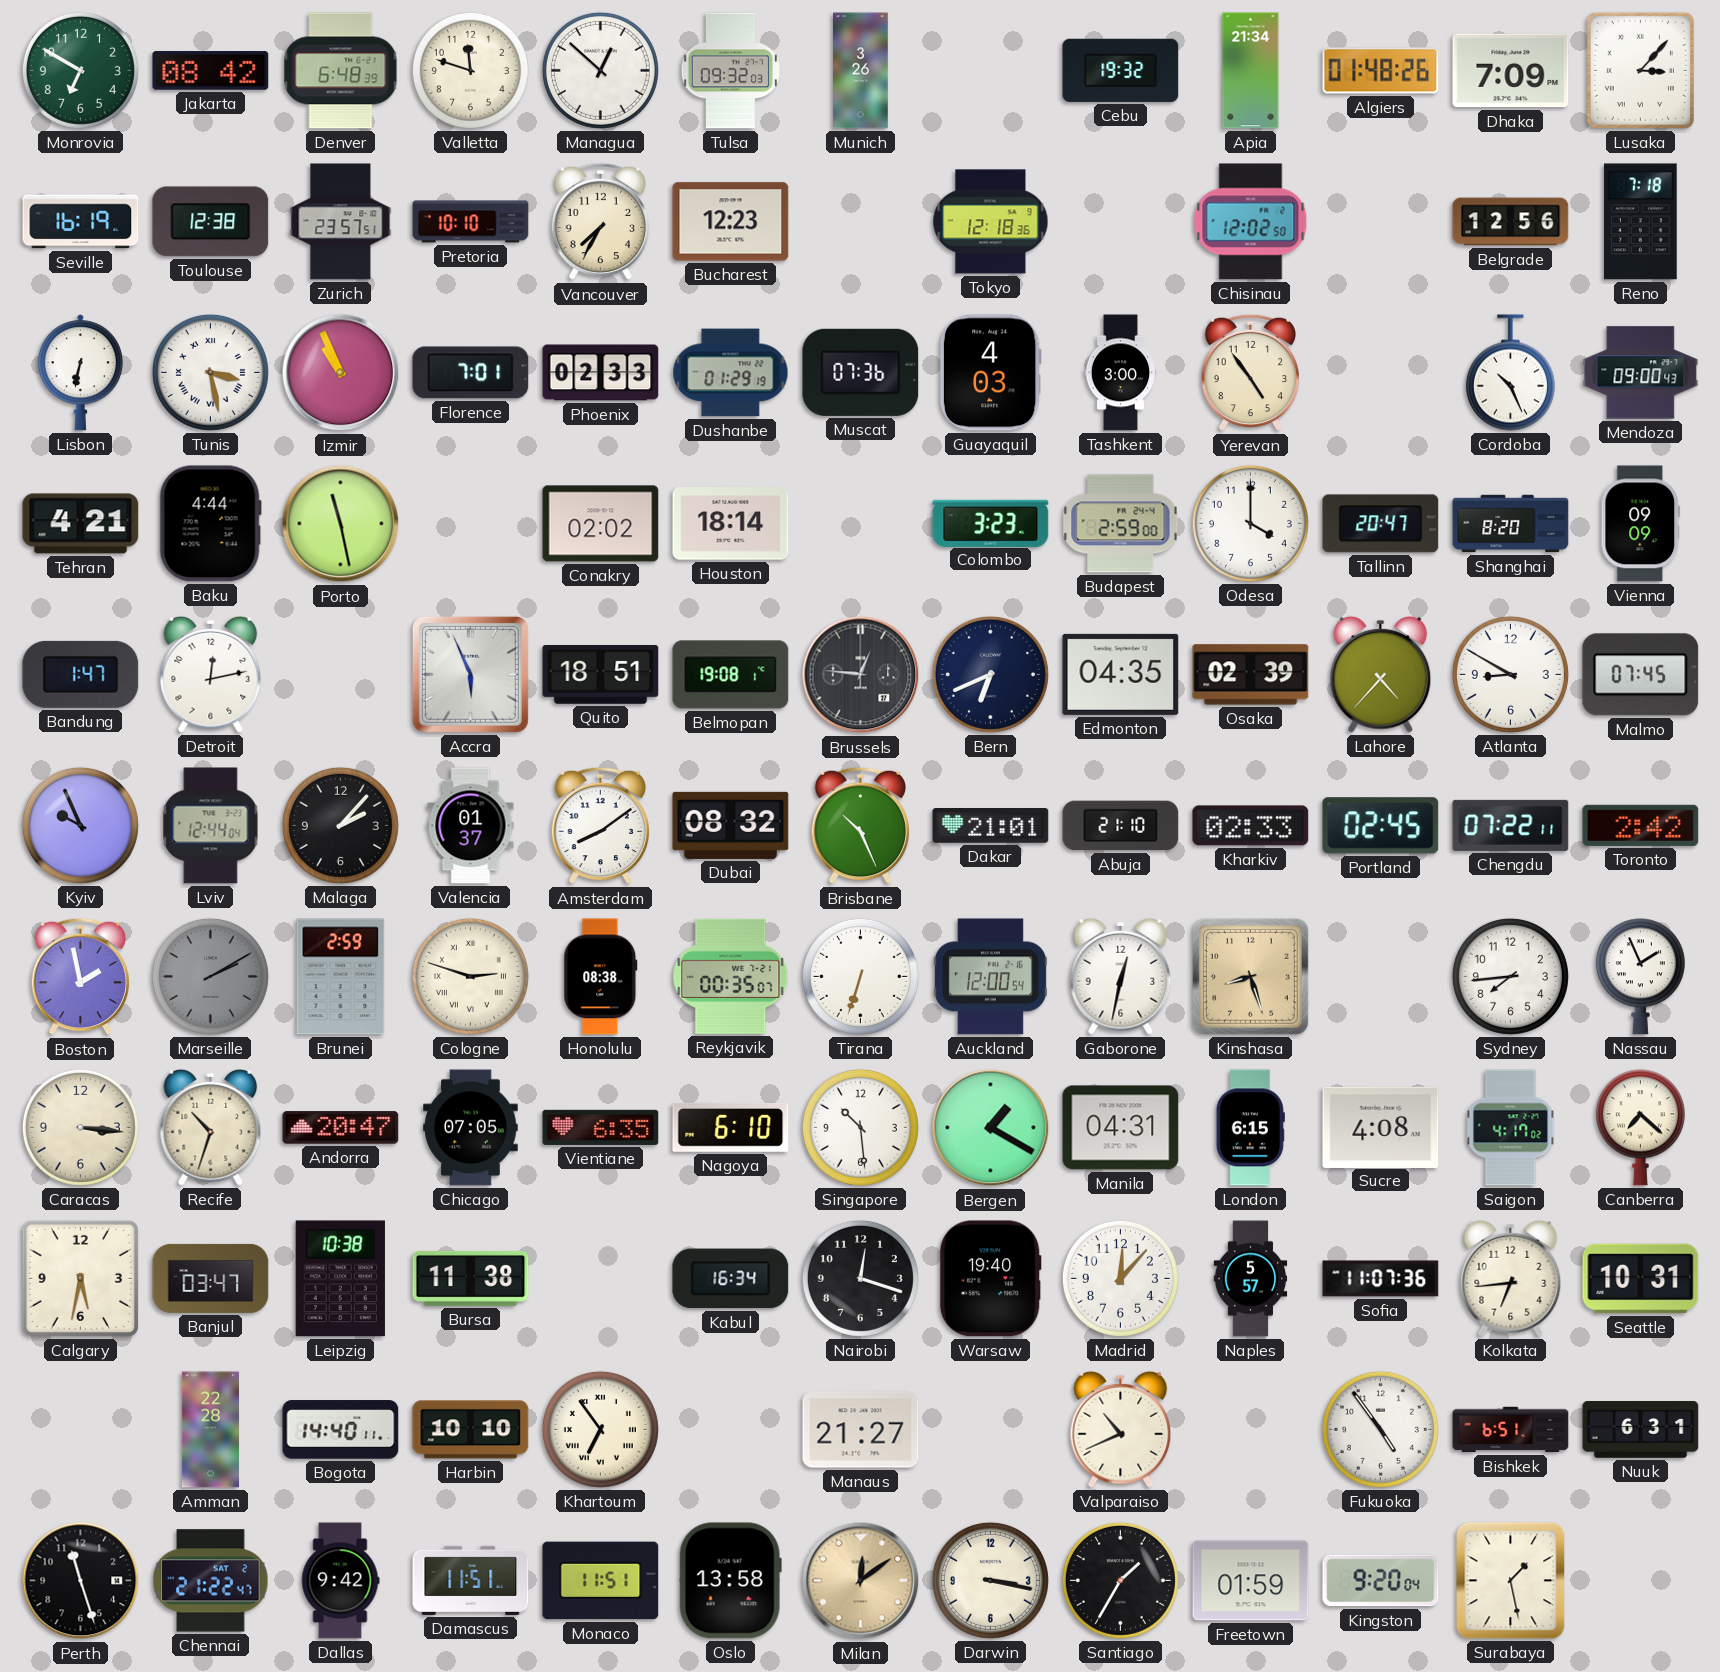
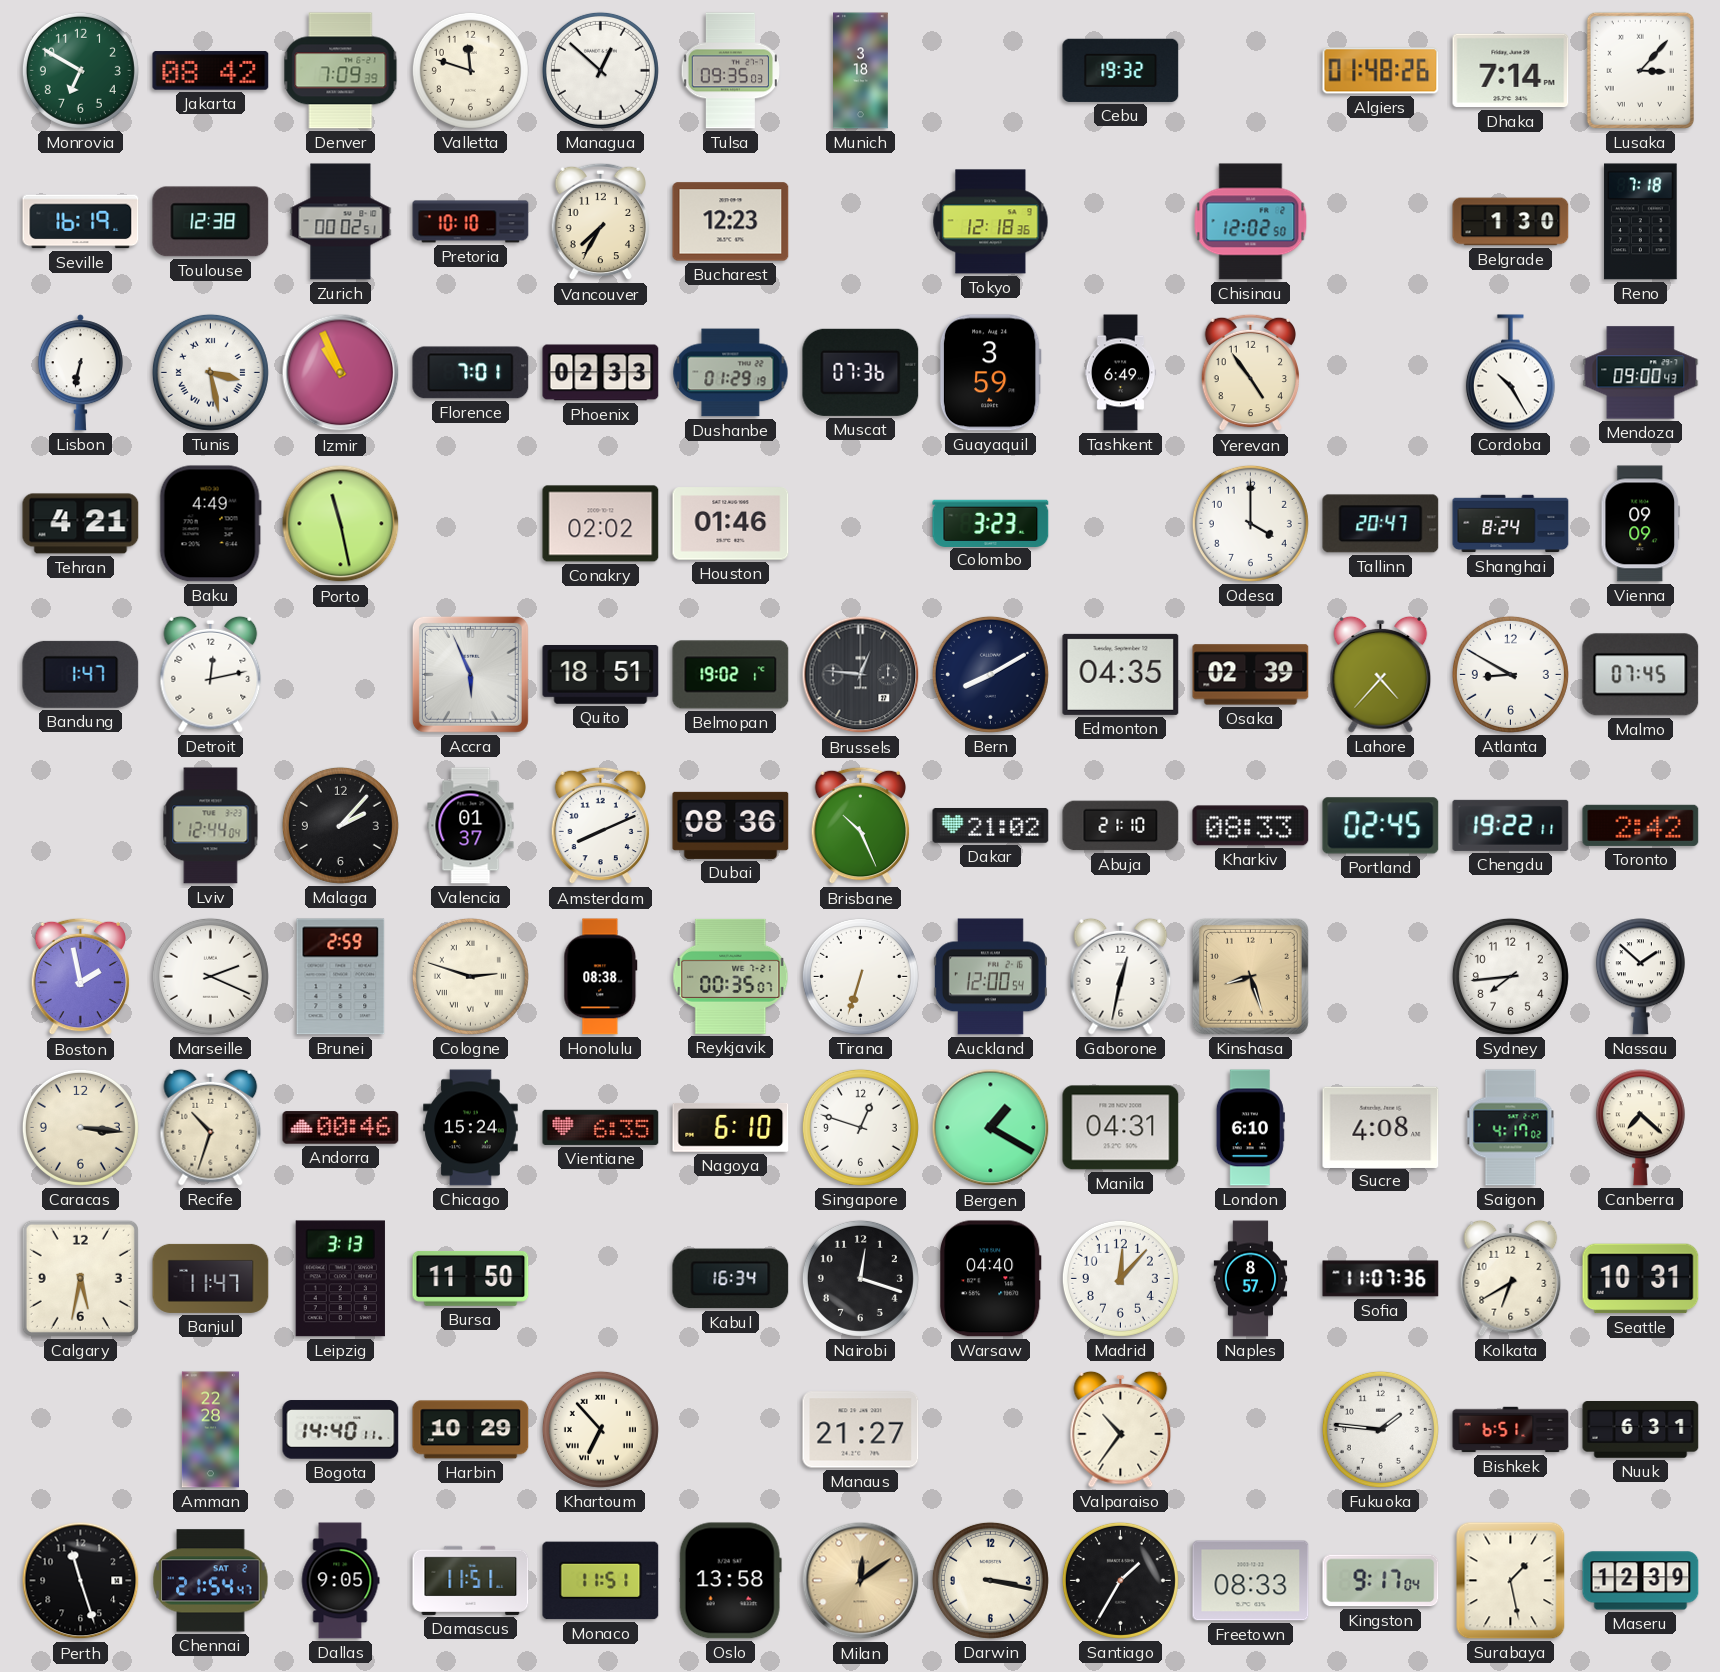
Denver: 6:48 -> 7:09
Tulsa: 09:32 -> 09:35
Munich: 3:26 -> 3:18
Apia: 21:34 -> none
Dhaka: 7:09 -> 7:14
Zurich: 23:57 -> 00:02
Belgrade: 12:56 -> 1:30
Guayaquil: 4:03 -> 3:59
Tashkent: 3:00 -> 6:49
Cordoba: 10:26 -> 10:25
Baku: 4:44 -> 4:49
Houston: 18:14 -> 01:46
Budapest: 2:59 -> none
Shanghai: 8:20 -> 8:24
Belmopan: 19:08 -> 19:02
Bern: 6:41 -> 8:10
Kyiv: 9:56 -> none
Amsterdam: 8:09 -> 8:11
Dubai: 08:32 -> 08:36
Dakar: 21:01 -> 21:02
Kharkiv: 02:33 -> 08:33
Chengdu: 07:22 -> 19:22
Marseille: 2:10 -> 2:19
Marseille dial: grey -> white
Nassau: 1:56 -> 1:52
Andorra: 20:47 -> 00:46
Chicago: 07:05 -> 15:24
Singapore: 10:29 -> 12:48
London: 6:15 -> 6:10
Banjul: 03:47 -> 11:47
Leipzig: 10:38 -> 3:13
Bursa: 11:38 -> 11:50
Warsaw: 19:40 -> 04:40
Naples: 5:57 -> 8:57
Kolkata: 6:44 -> 6:40
Harbin: 10:10 -> 10:29
Khartoum: 6:54 -> 6:53
Valparaiso: 10:41 -> 10:36
Fukuoka: 4:54 -> 1:46
Chennai: 21:22 -> 21:54
Dallas: 9:42 -> 9:05
Freetown: 01:59 -> 08:33
Kingston: 9:20 -> 9:17
Maseru: none -> 12:39
